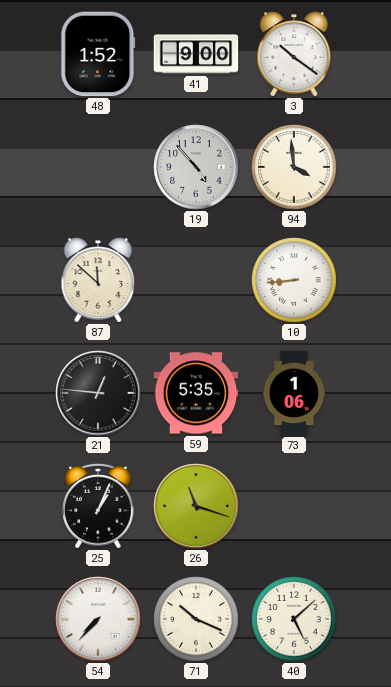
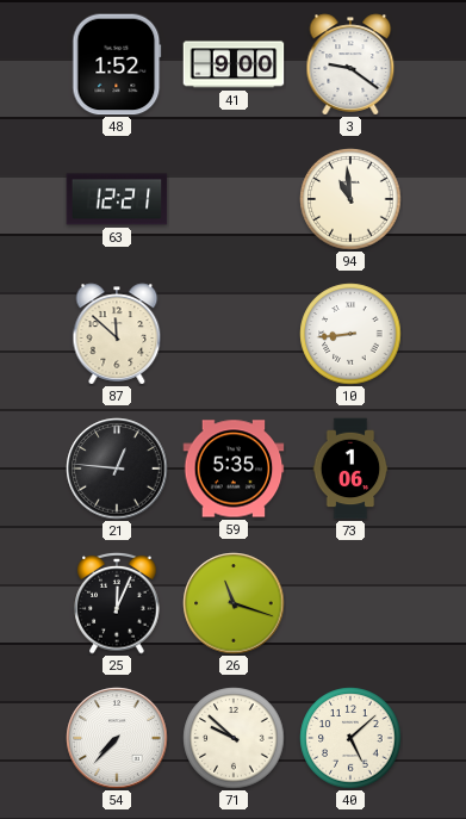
3: 10:21 -> 9:21
63: none -> 12:21
19: 4:53 -> none
94: 3:59 -> 10:59
25: 1:04 -> 12:04
71: 10:19 -> 9:52
